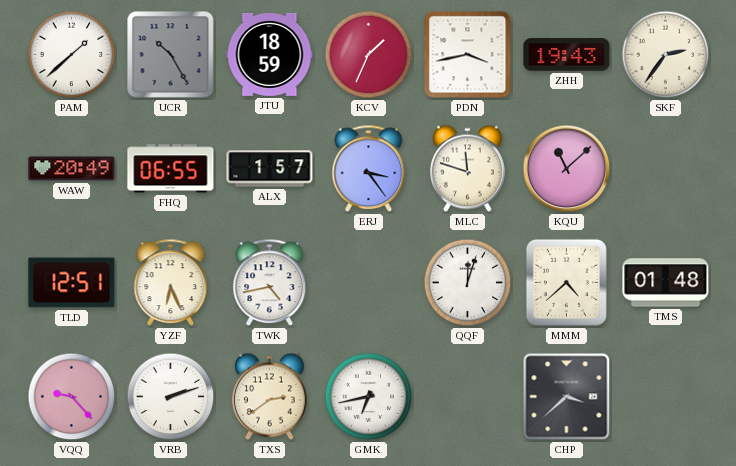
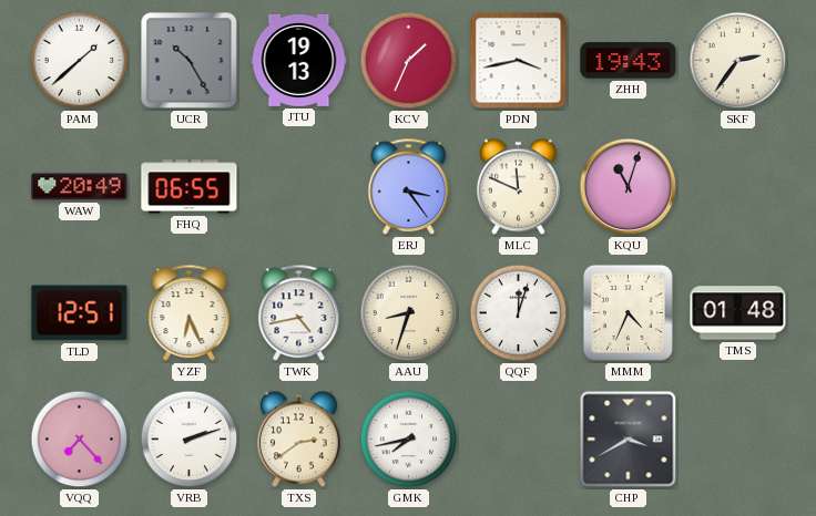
JTU: 18:59 -> 19:13
ALX: 1:57 -> none
MLC: 11:48 -> 11:49
KQU: 11:08 -> 11:03
AAU: none -> 8:33
MMM: 4:38 -> 4:34
VQQ: 9:23 -> 7:23
GMK: 6:43 -> 7:43
CHP: 3:38 -> 3:40
